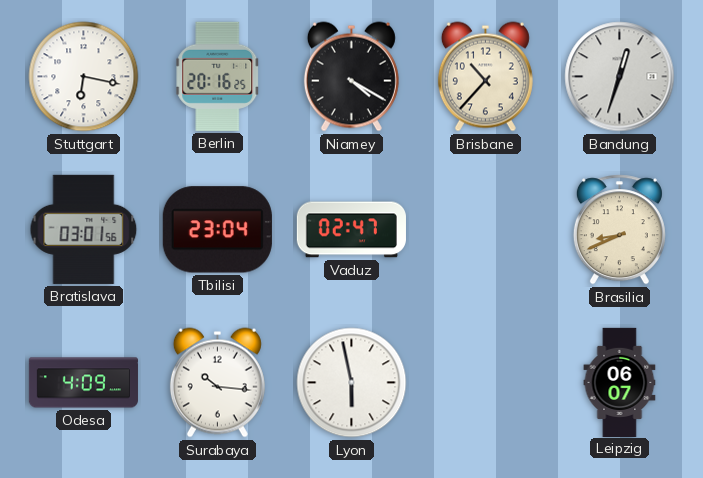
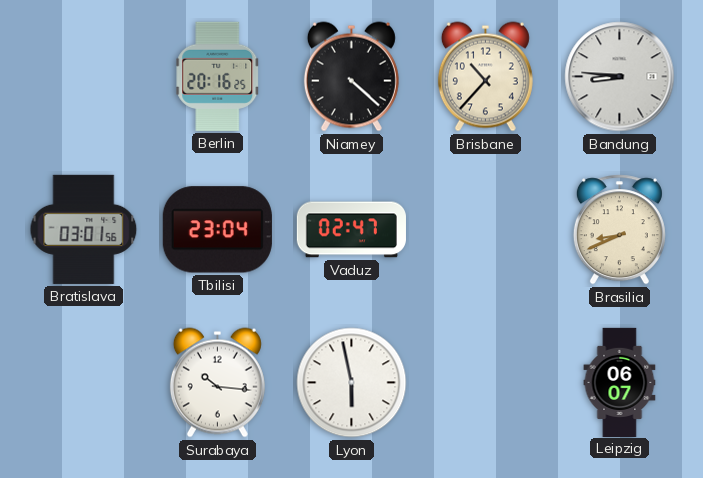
Stuttgart: 6:17 -> none
Niamey: 4:20 -> 4:22
Bandung: 12:33 -> 8:46
Odesa: 4:09 -> none
